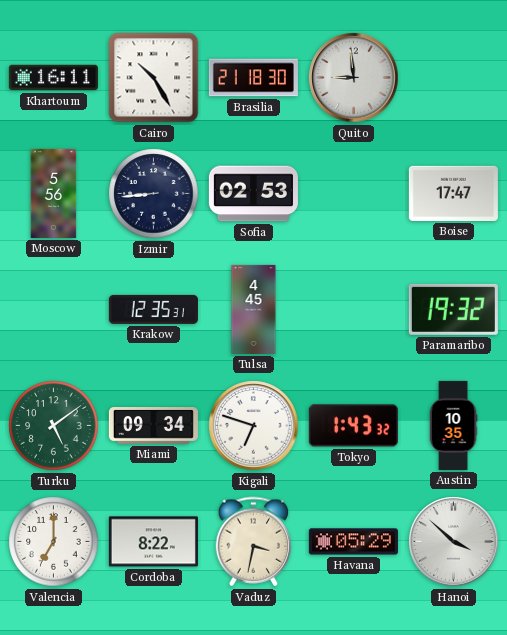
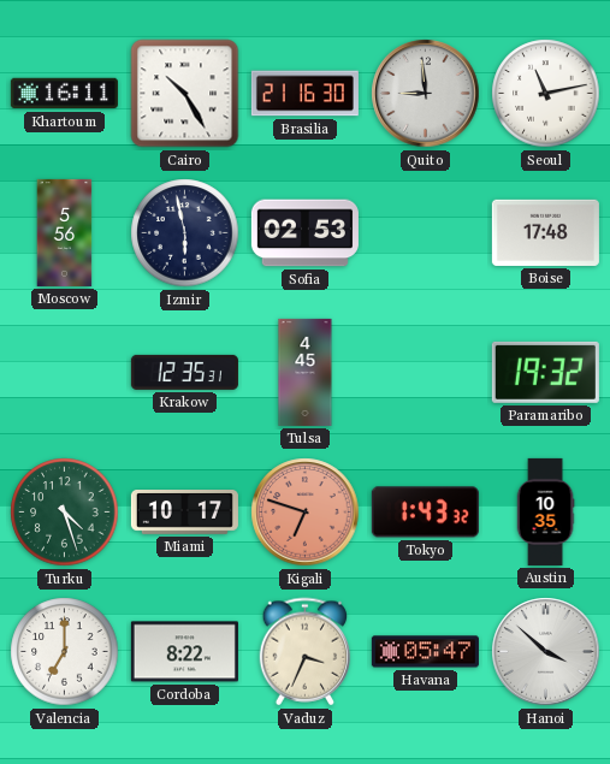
Brasilia: 21:18 -> 21:16
Seoul: none -> 11:13
Izmir: 8:44 -> 5:58
Boise: 17:47 -> 17:48
Turku: 5:09 -> 4:27
Miami: 09:34 -> 10:17
Kigali dial: white -> salmon
Vaduz: 3:32 -> 3:34
Havana: 05:29 -> 05:47
